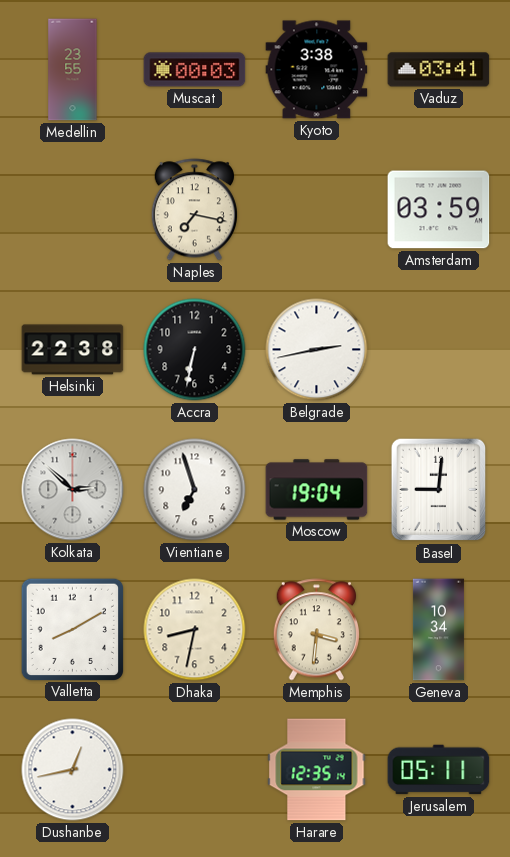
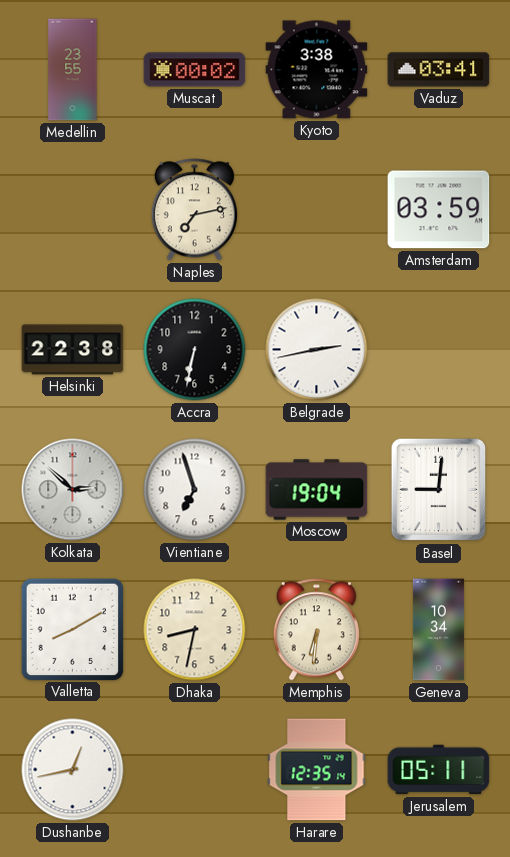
Muscat: 00:03 -> 00:02
Naples: 7:17 -> 7:13
Memphis: 3:31 -> 6:31
